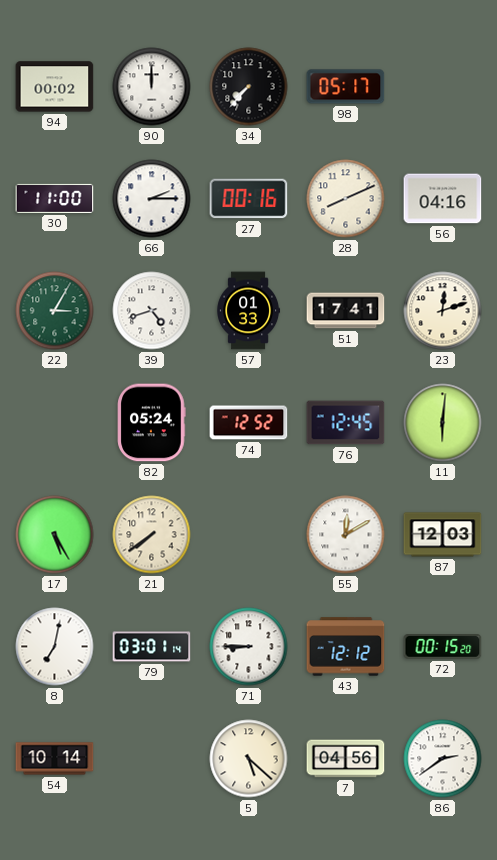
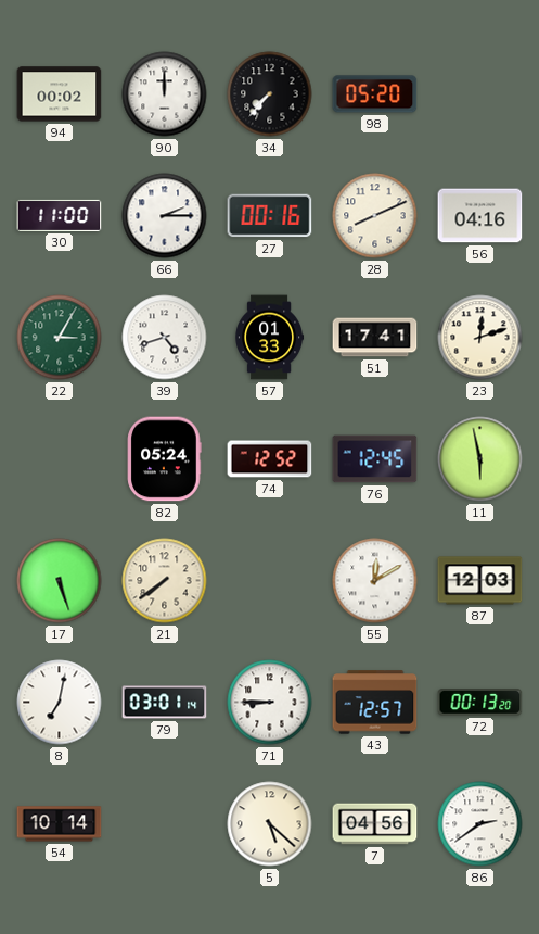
98: 05:17 -> 05:20
11: 6:01 -> 5:58
17: 5:25 -> 5:27
43: 12:12 -> 12:57
72: 00:15 -> 00:13
